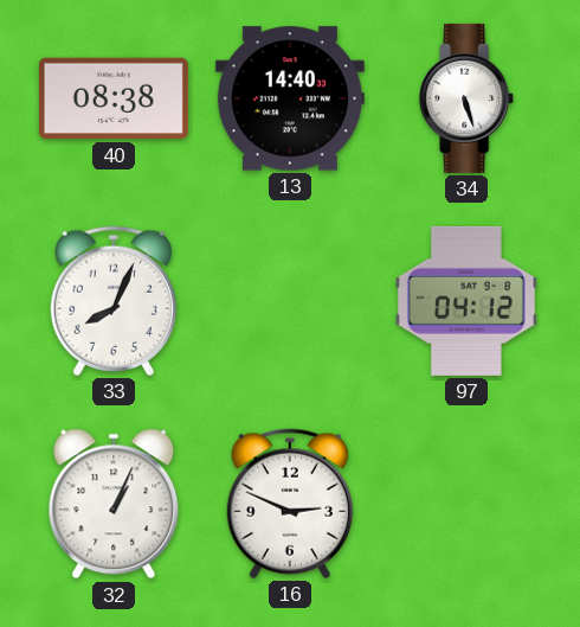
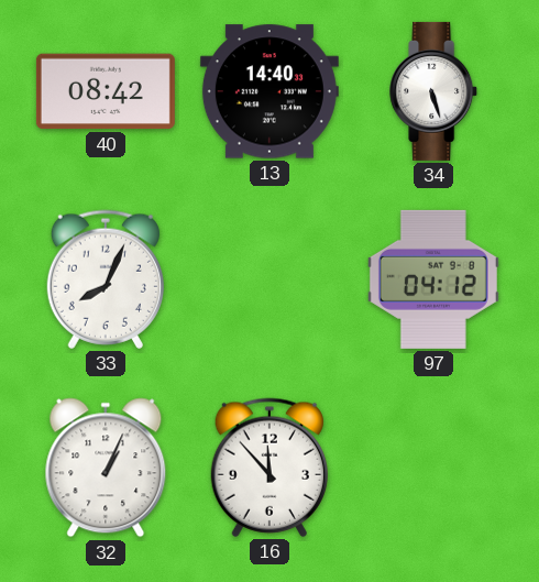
40: 08:38 -> 08:42
16: 2:49 -> 11:53
